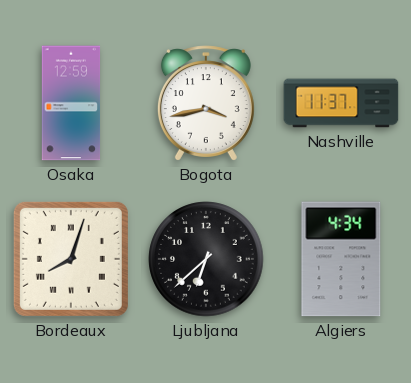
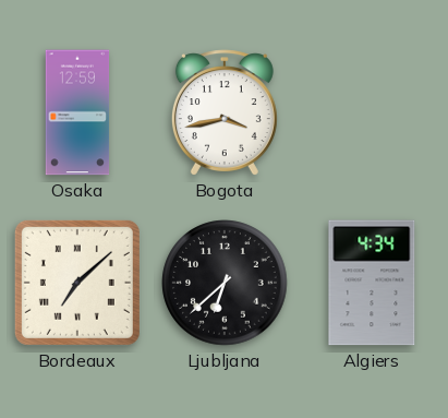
Nashville: 11:37 -> none
Bordeaux: 8:03 -> 7:08
